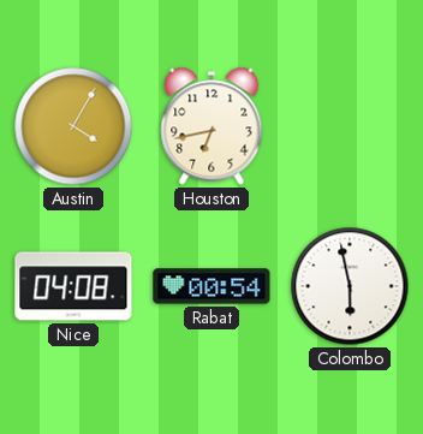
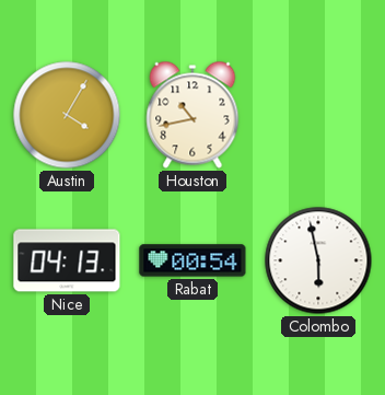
Houston: 6:43 -> 10:43
Nice: 04:08 -> 04:13
